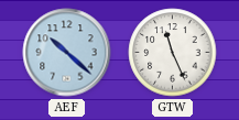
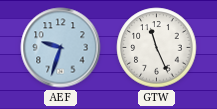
AEF: 10:22 -> 9:33
